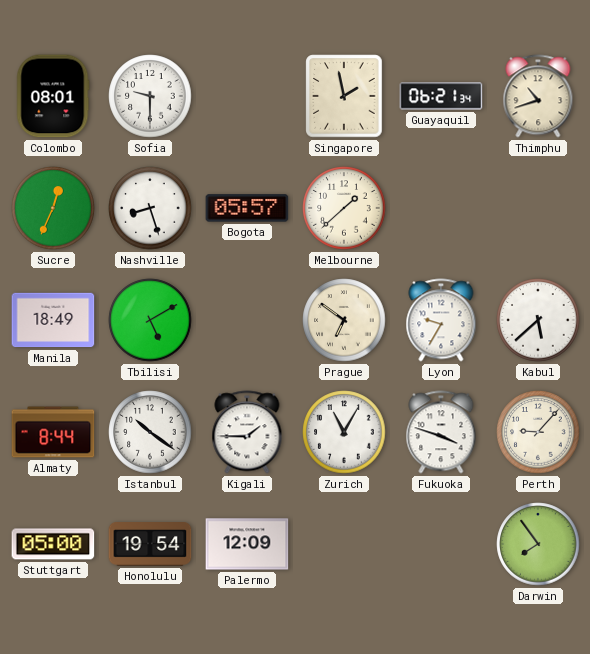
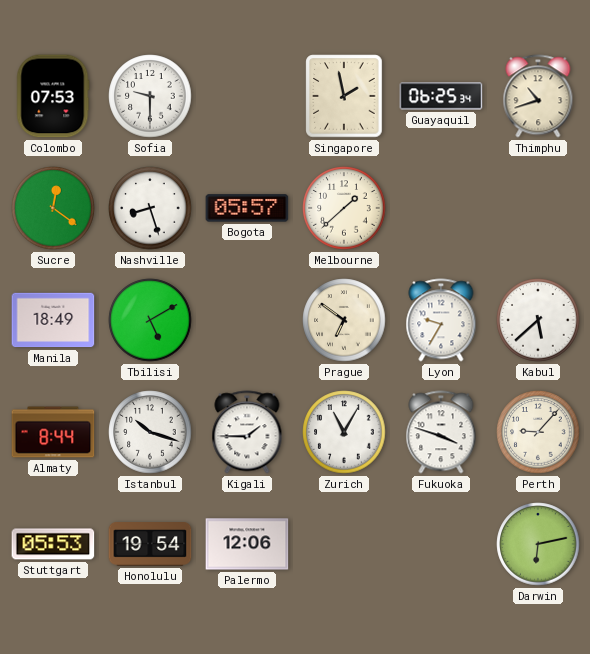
Colombo: 08:01 -> 07:53
Guayaquil: 06:21 -> 06:25
Sucre: 12:34 -> 12:21
Istanbul: 10:21 -> 10:18
Stuttgart: 05:00 -> 05:53
Palermo: 12:09 -> 12:06
Darwin: 7:54 -> 6:13
